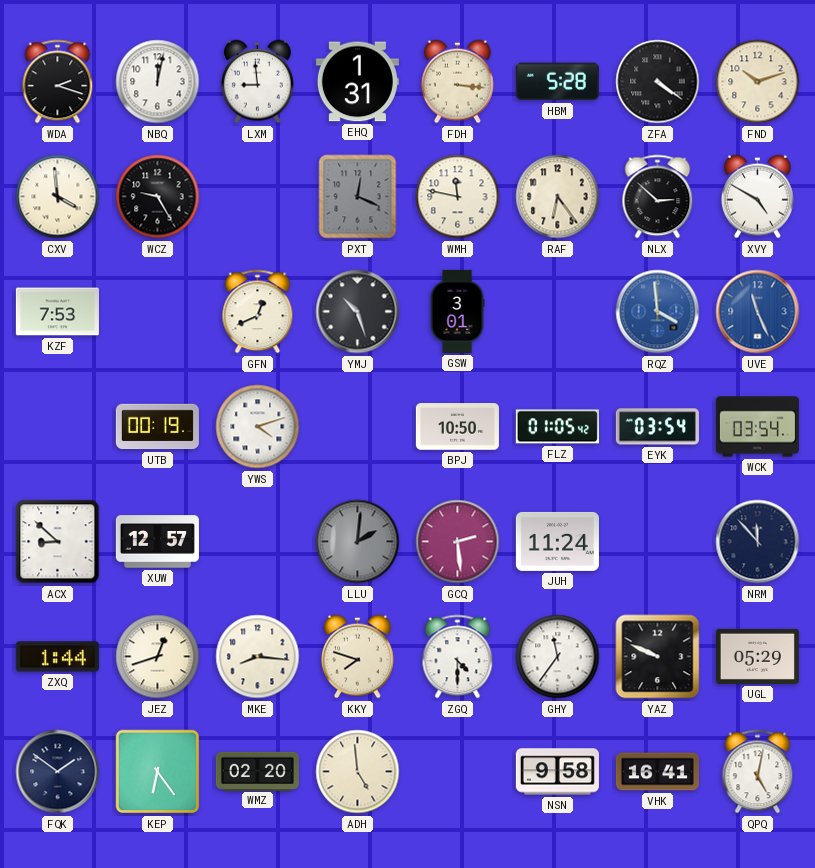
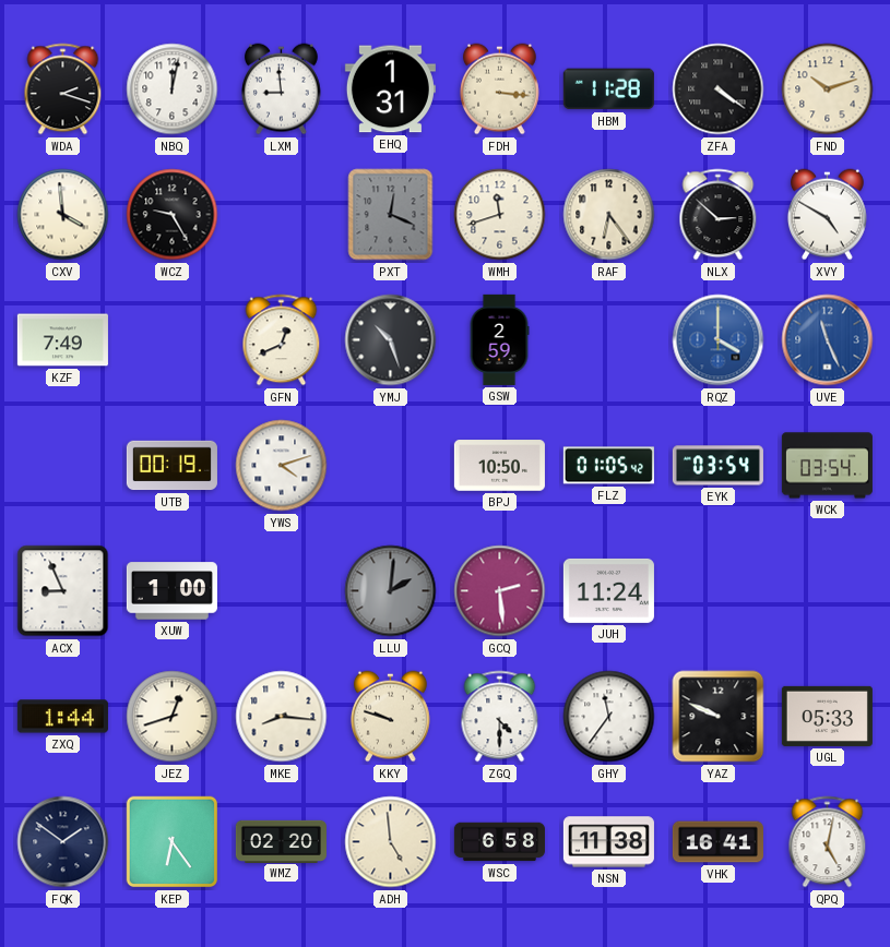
HBM: 5:28 -> 11:28
WMH: 11:47 -> 11:42
KZF: 7:53 -> 7:49
GSW: 3:01 -> 2:59
RQZ: 3:59 -> 4:00
ACX: 8:52 -> 8:56
XUW: 12:57 -> 1:00
NRM: 11:53 -> none
KKY: 7:48 -> 9:48
UGL: 05:29 -> 05:33
WSC: none -> 6:58
NSN: 9:58 -> 11:38
